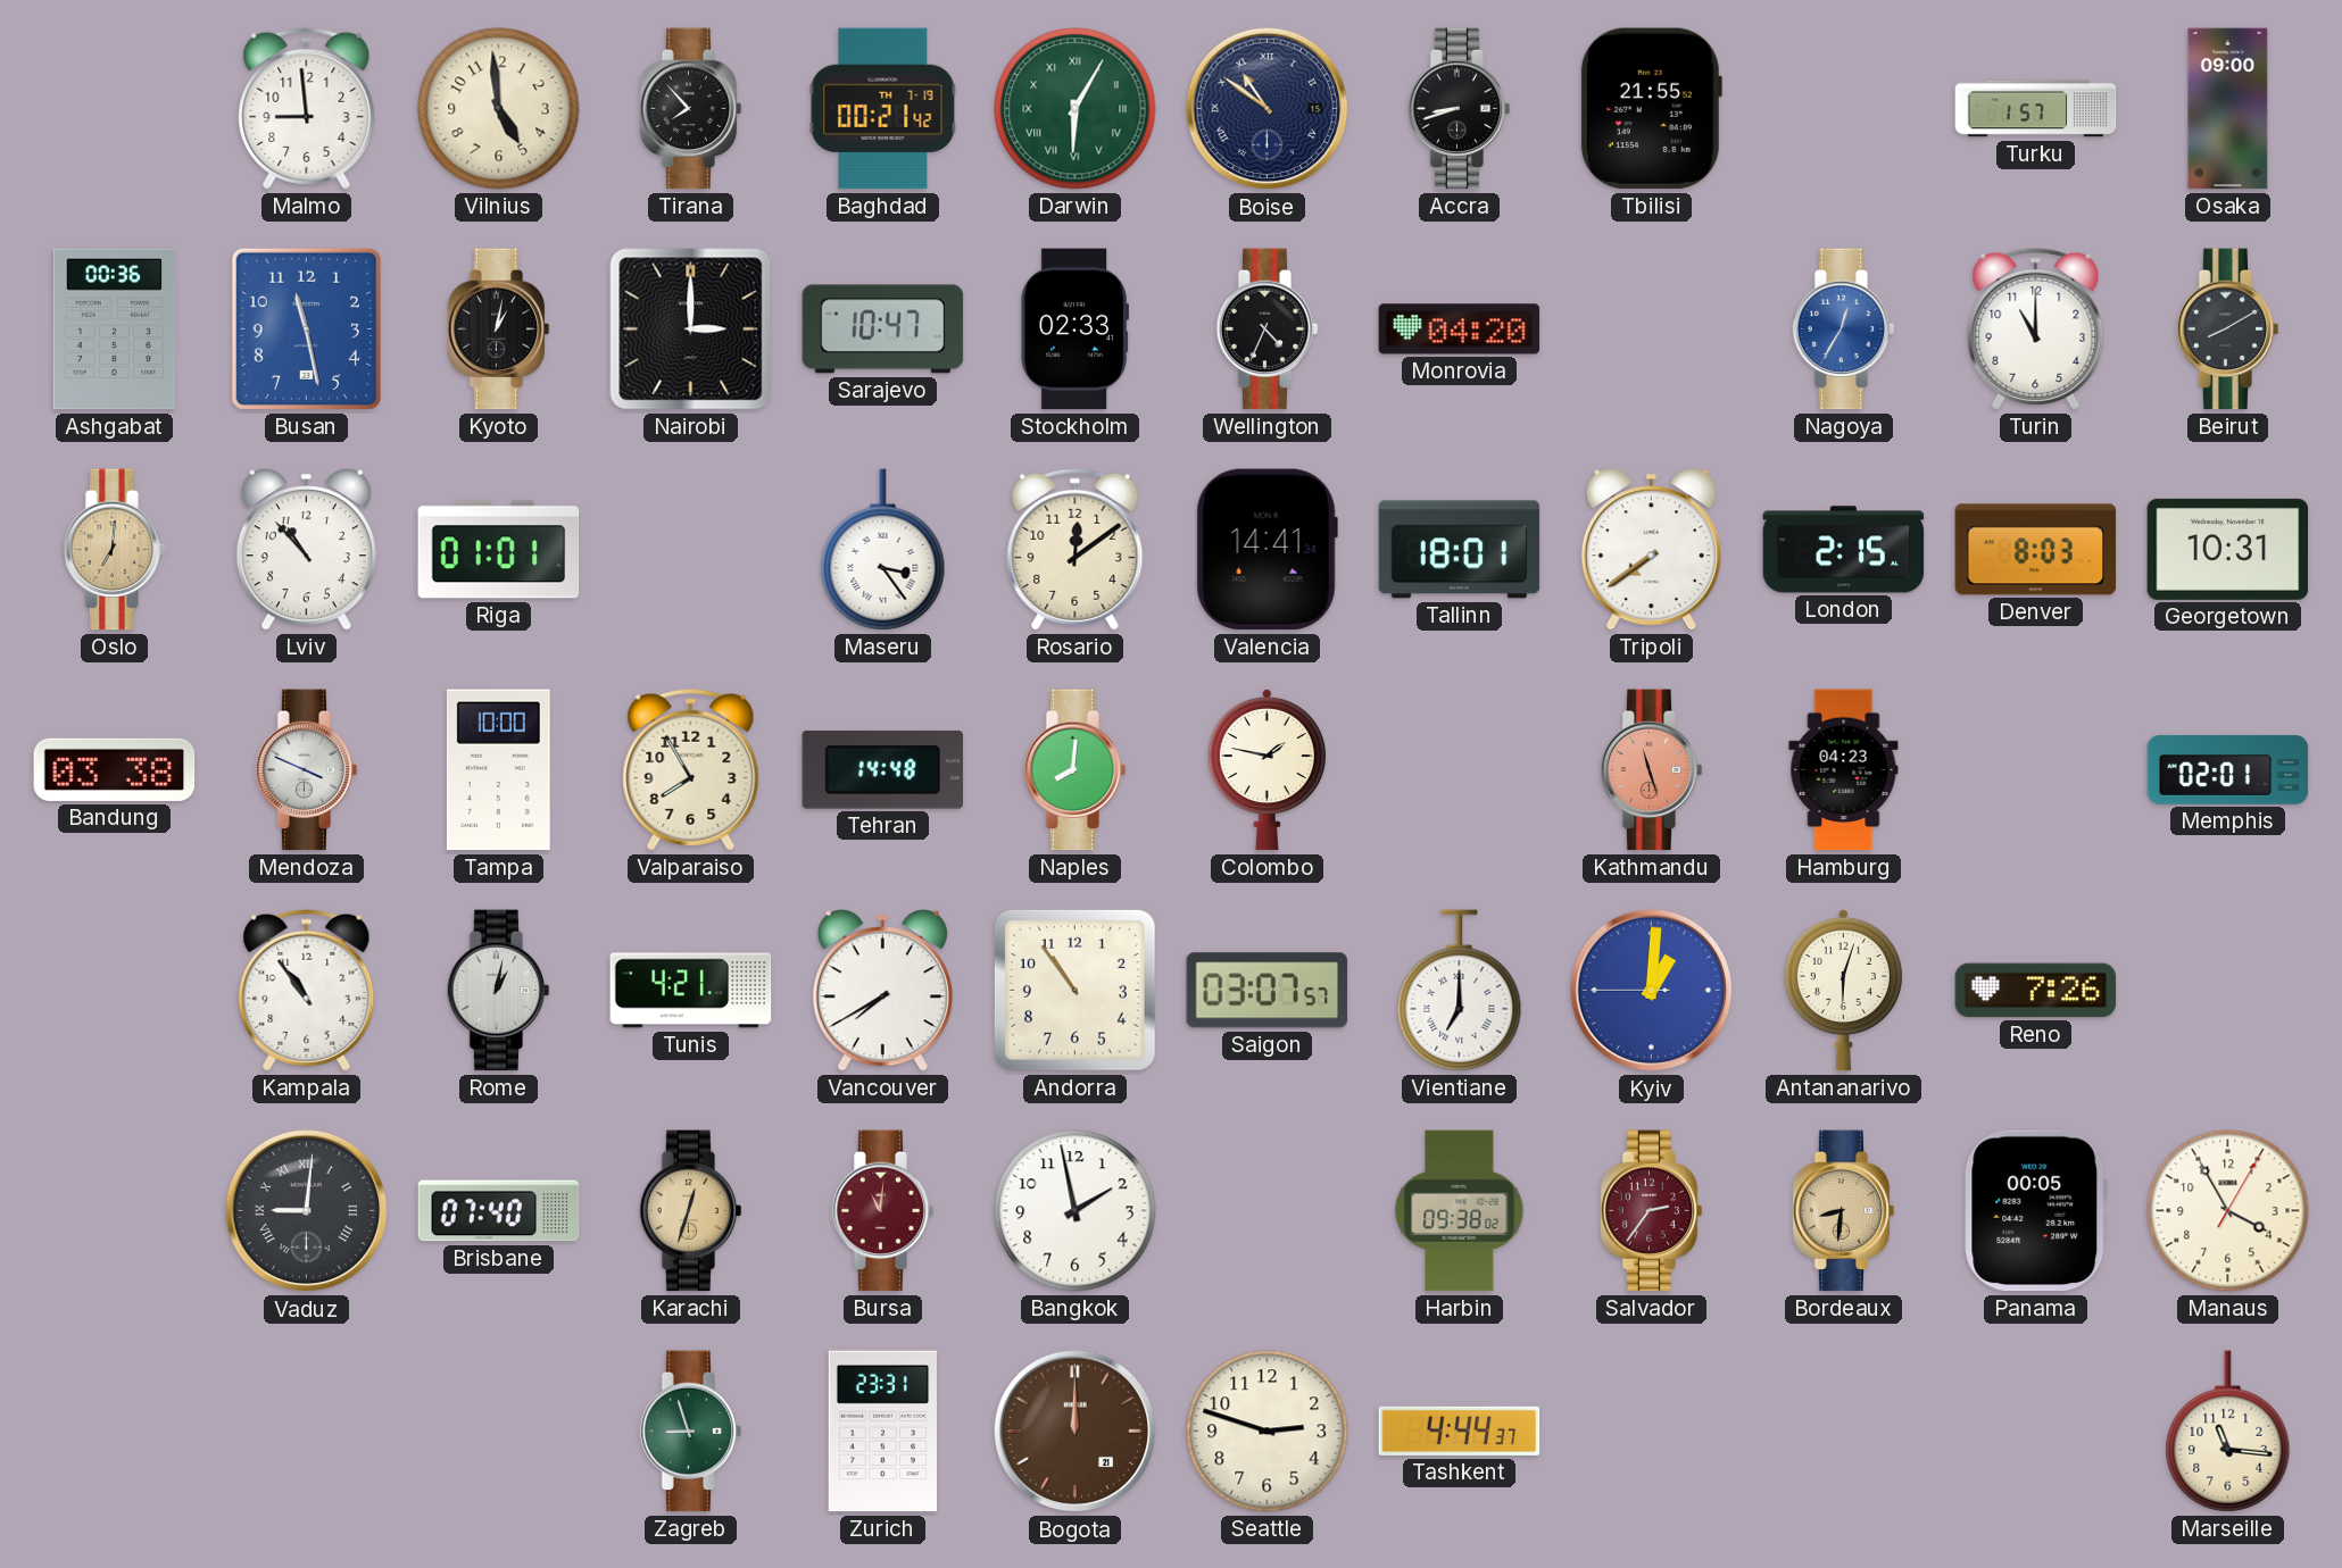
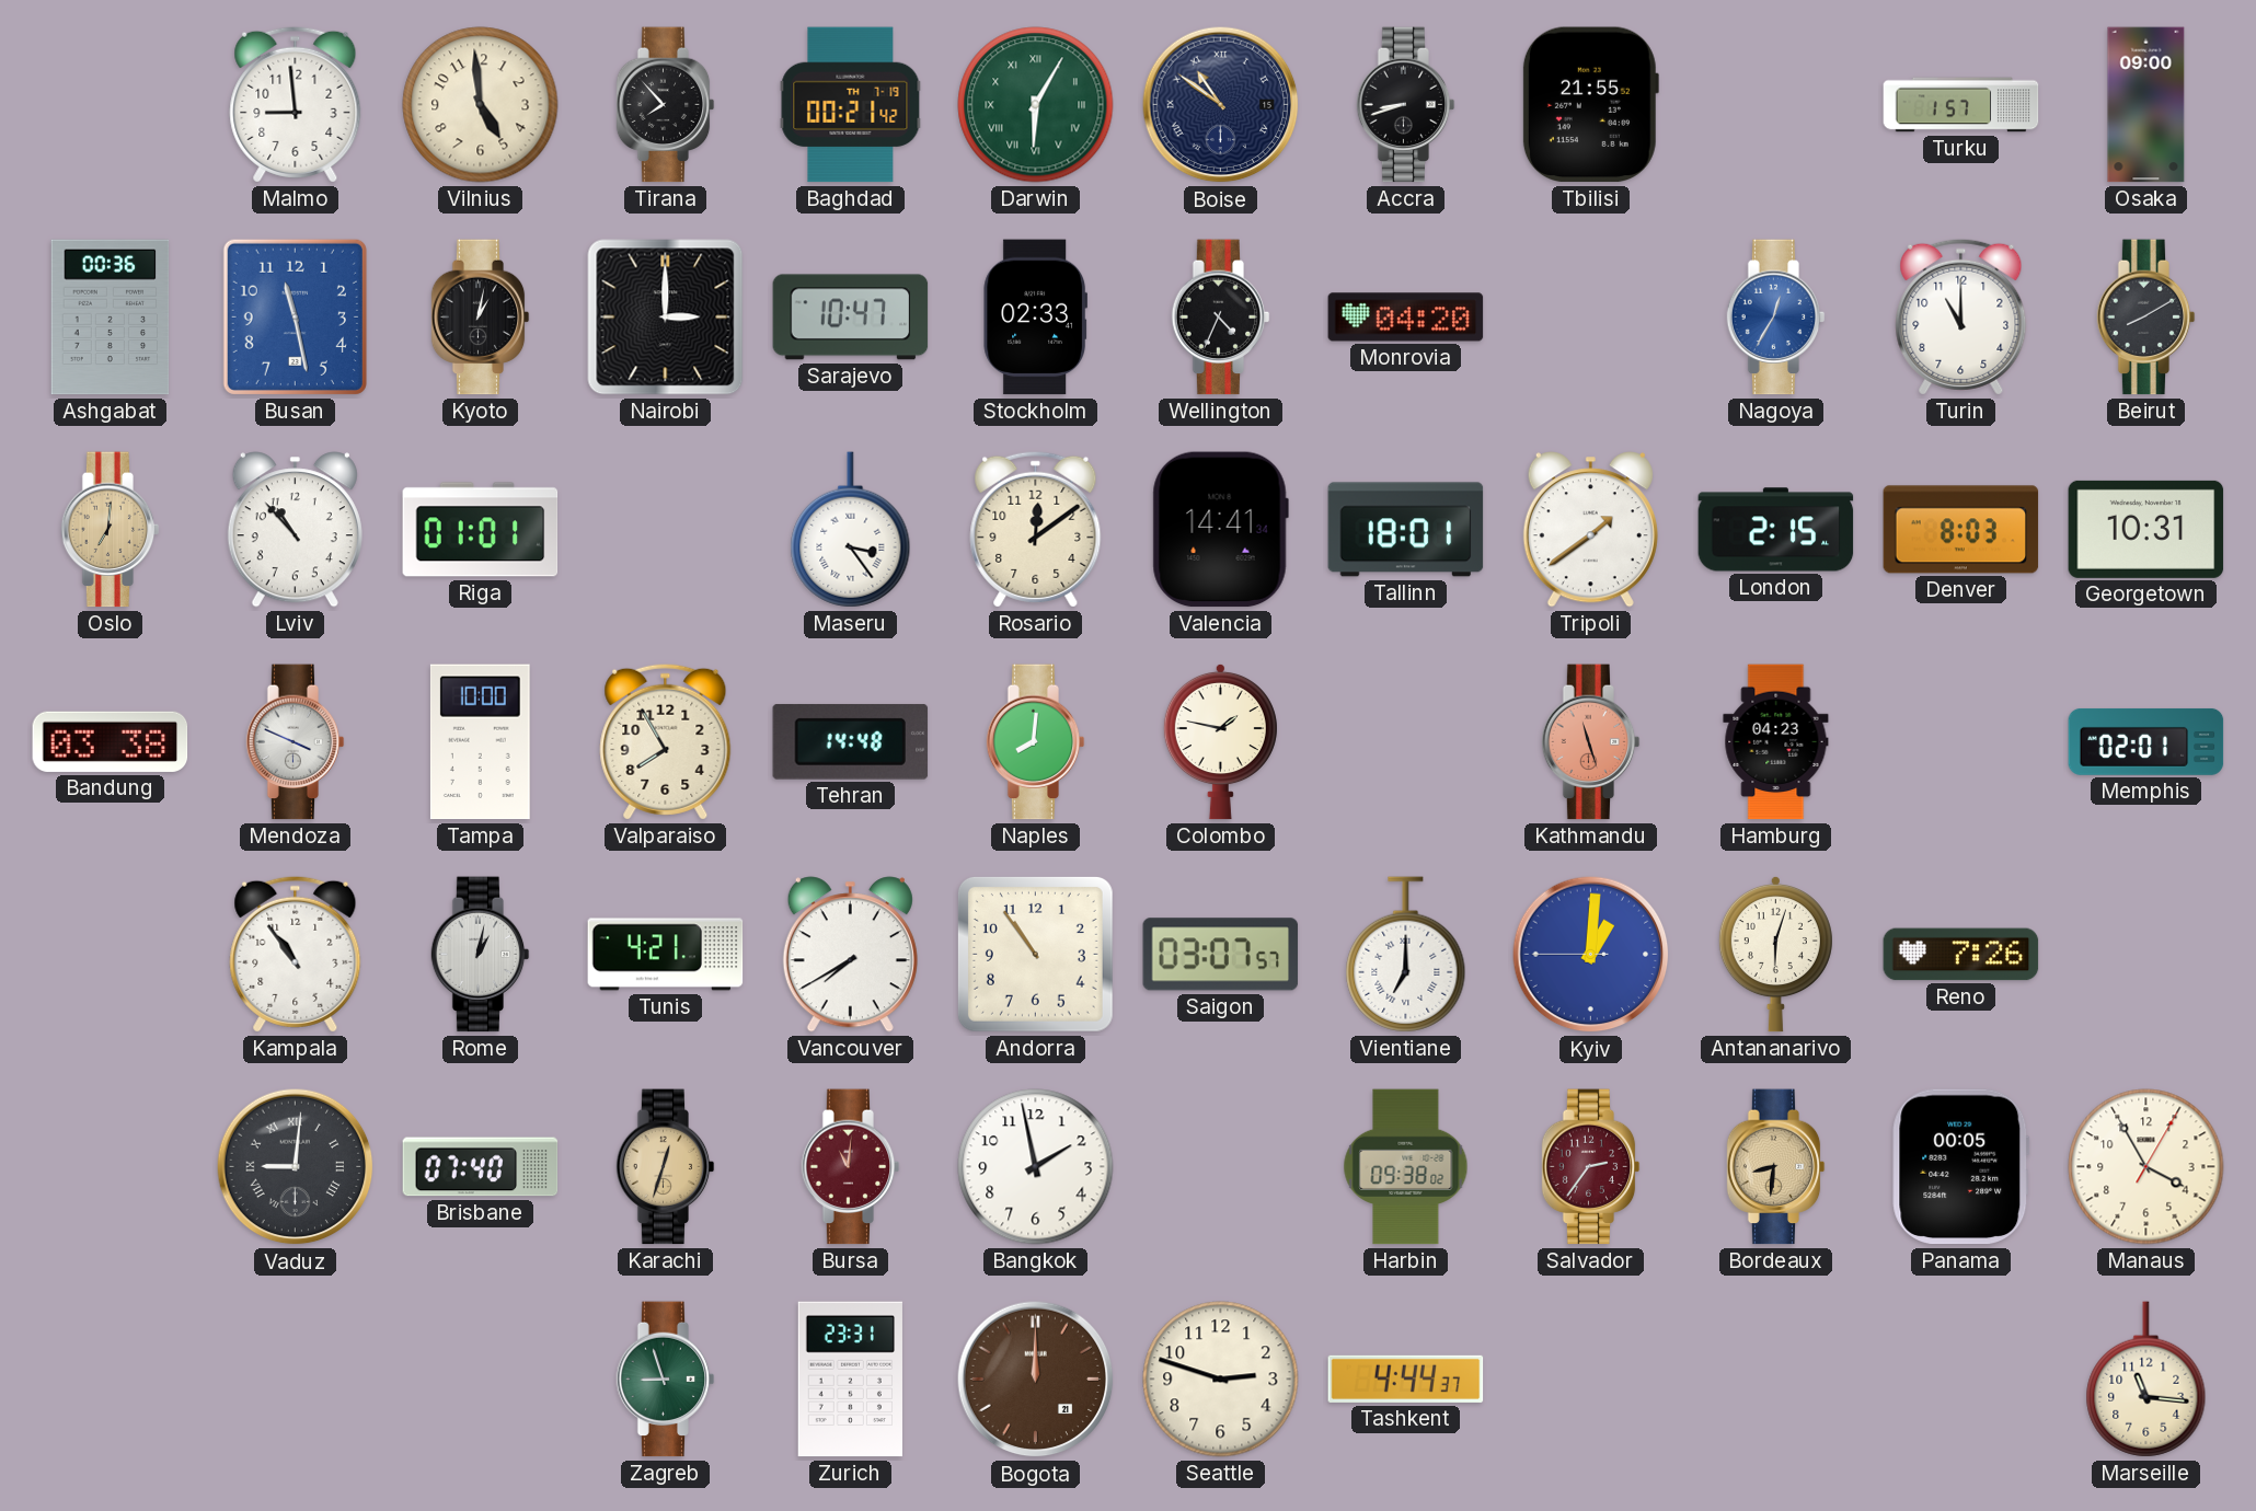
Tripoli: 7:39 -> 1:39
